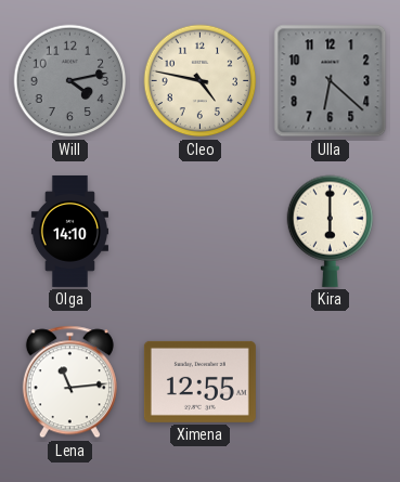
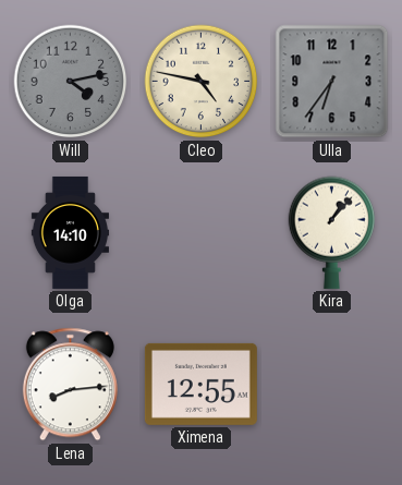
Ulla: 6:22 -> 6:36
Kira: 6:00 -> 1:07
Lena: 11:14 -> 8:14
